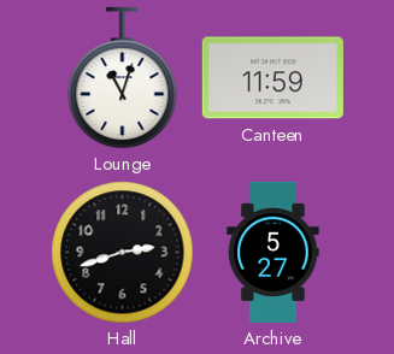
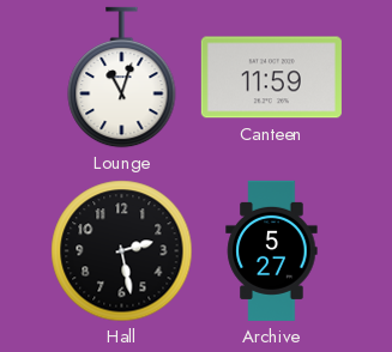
Hall: 2:42 -> 2:28
